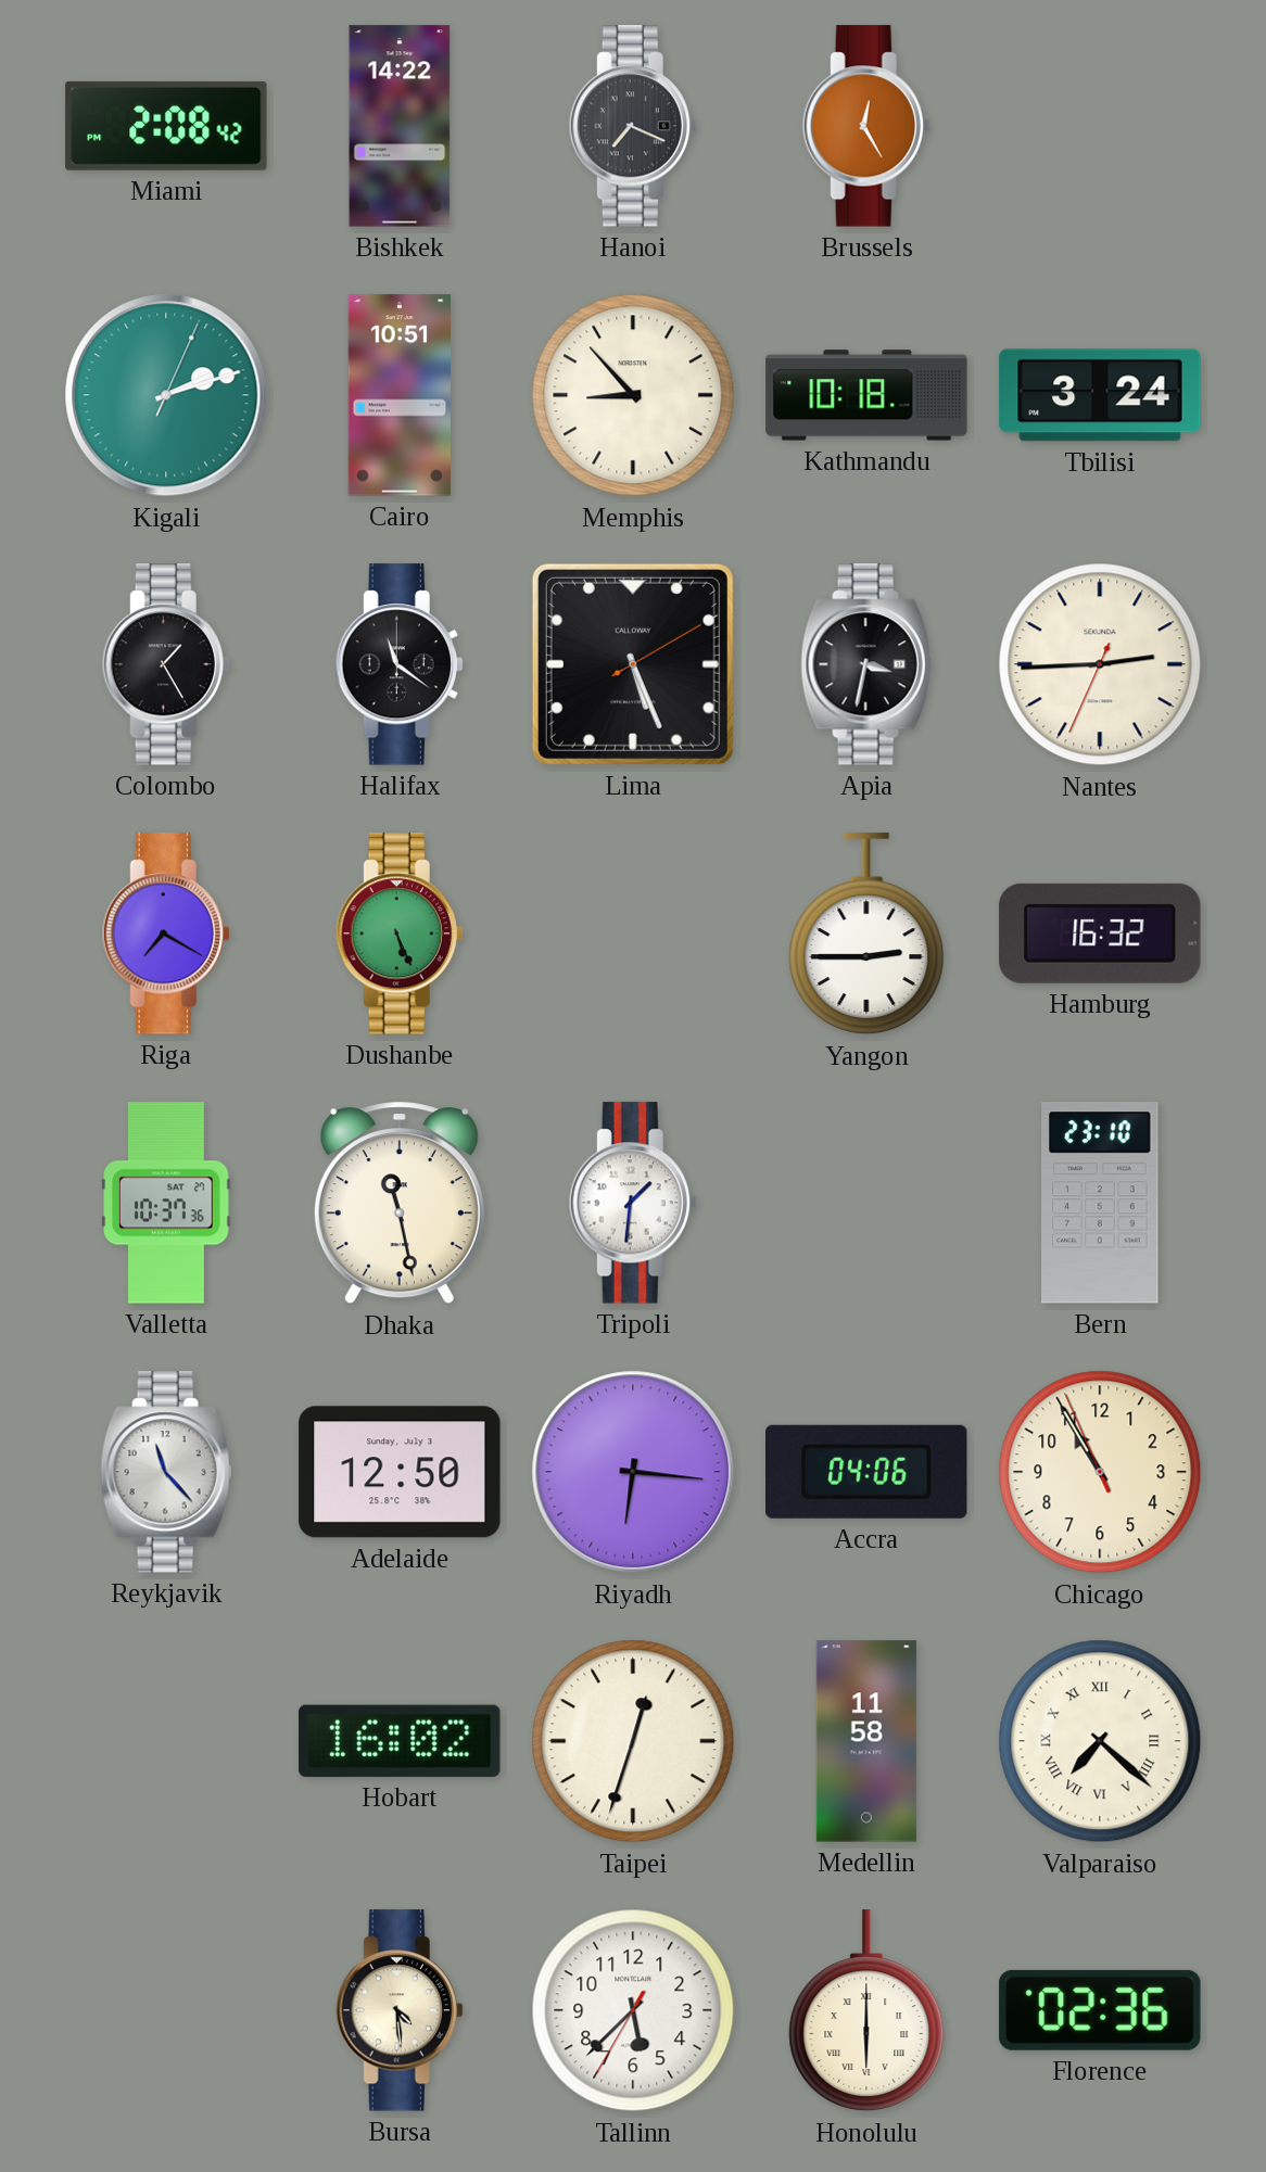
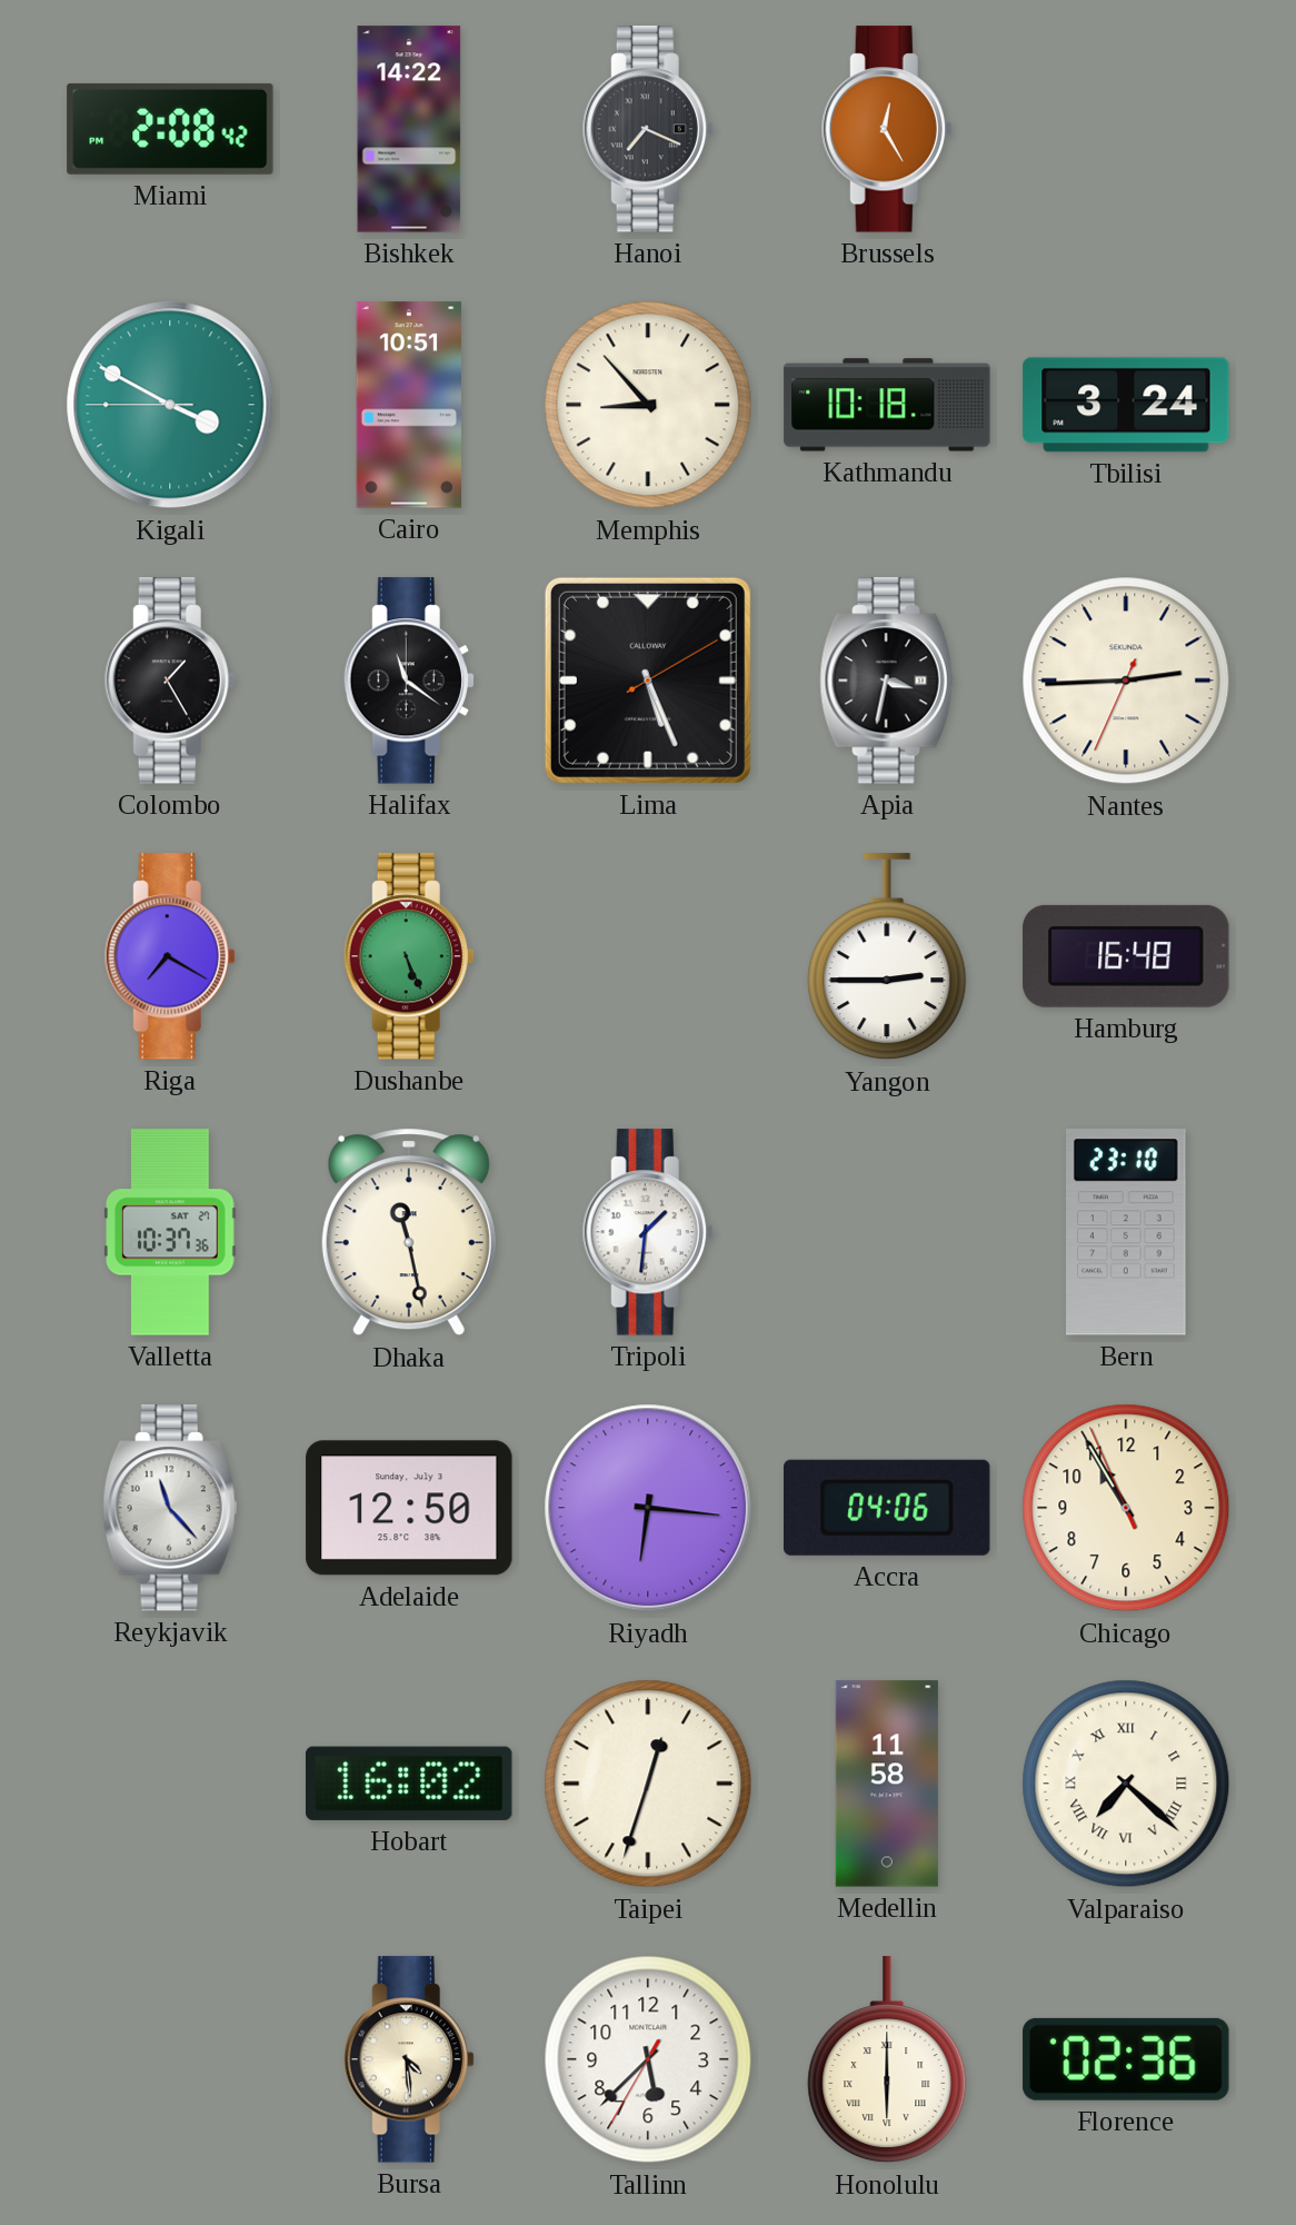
Kigali: 2:12 -> 3:49
Hamburg: 16:32 -> 16:48
